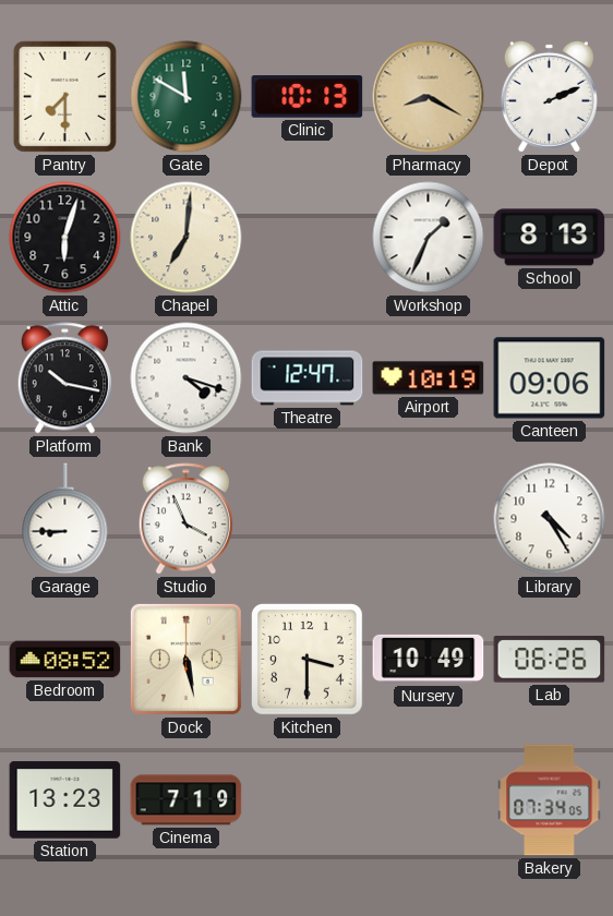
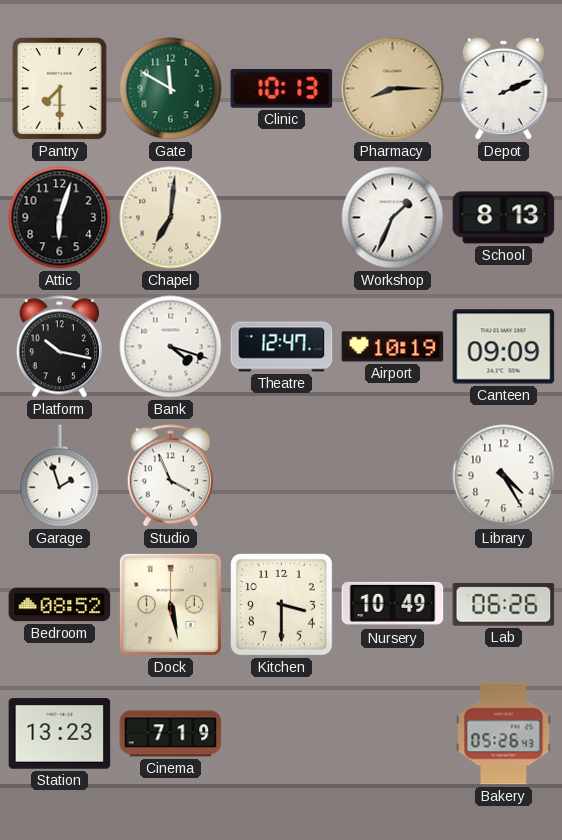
Pharmacy: 8:20 -> 8:15
Canteen: 09:06 -> 09:09
Garage: 8:45 -> 1:57
Bakery: 07:34 -> 05:26
